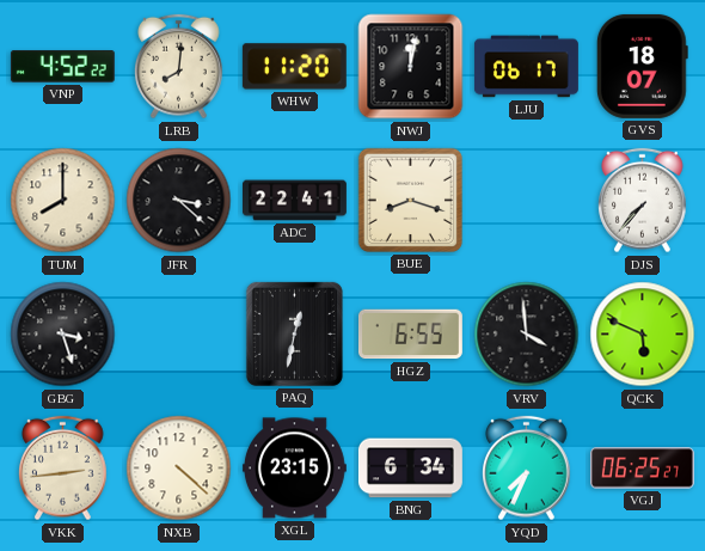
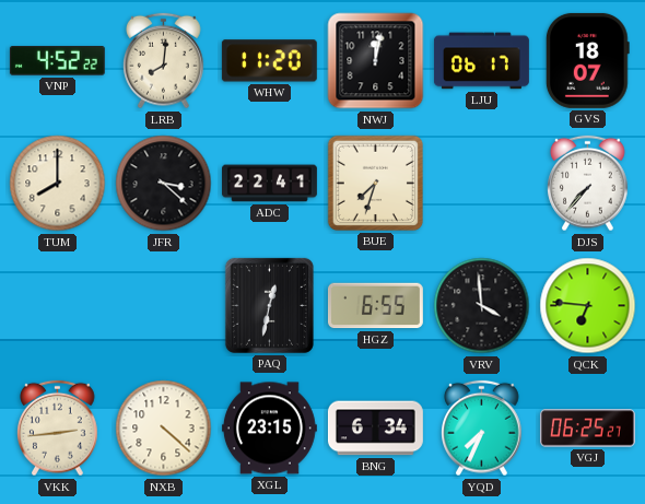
BUE: 8:18 -> 7:33
GBG: 3:27 -> none
QCK: 5:49 -> 6:46
